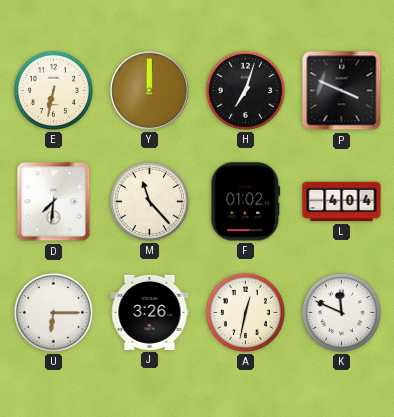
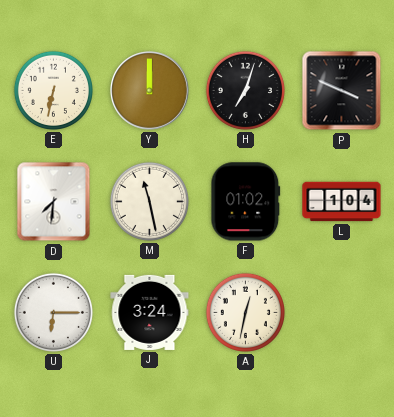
M: 11:23 -> 11:28
L: 4:04 -> 1:04
J: 3:26 -> 3:24
K: 11:49 -> none
